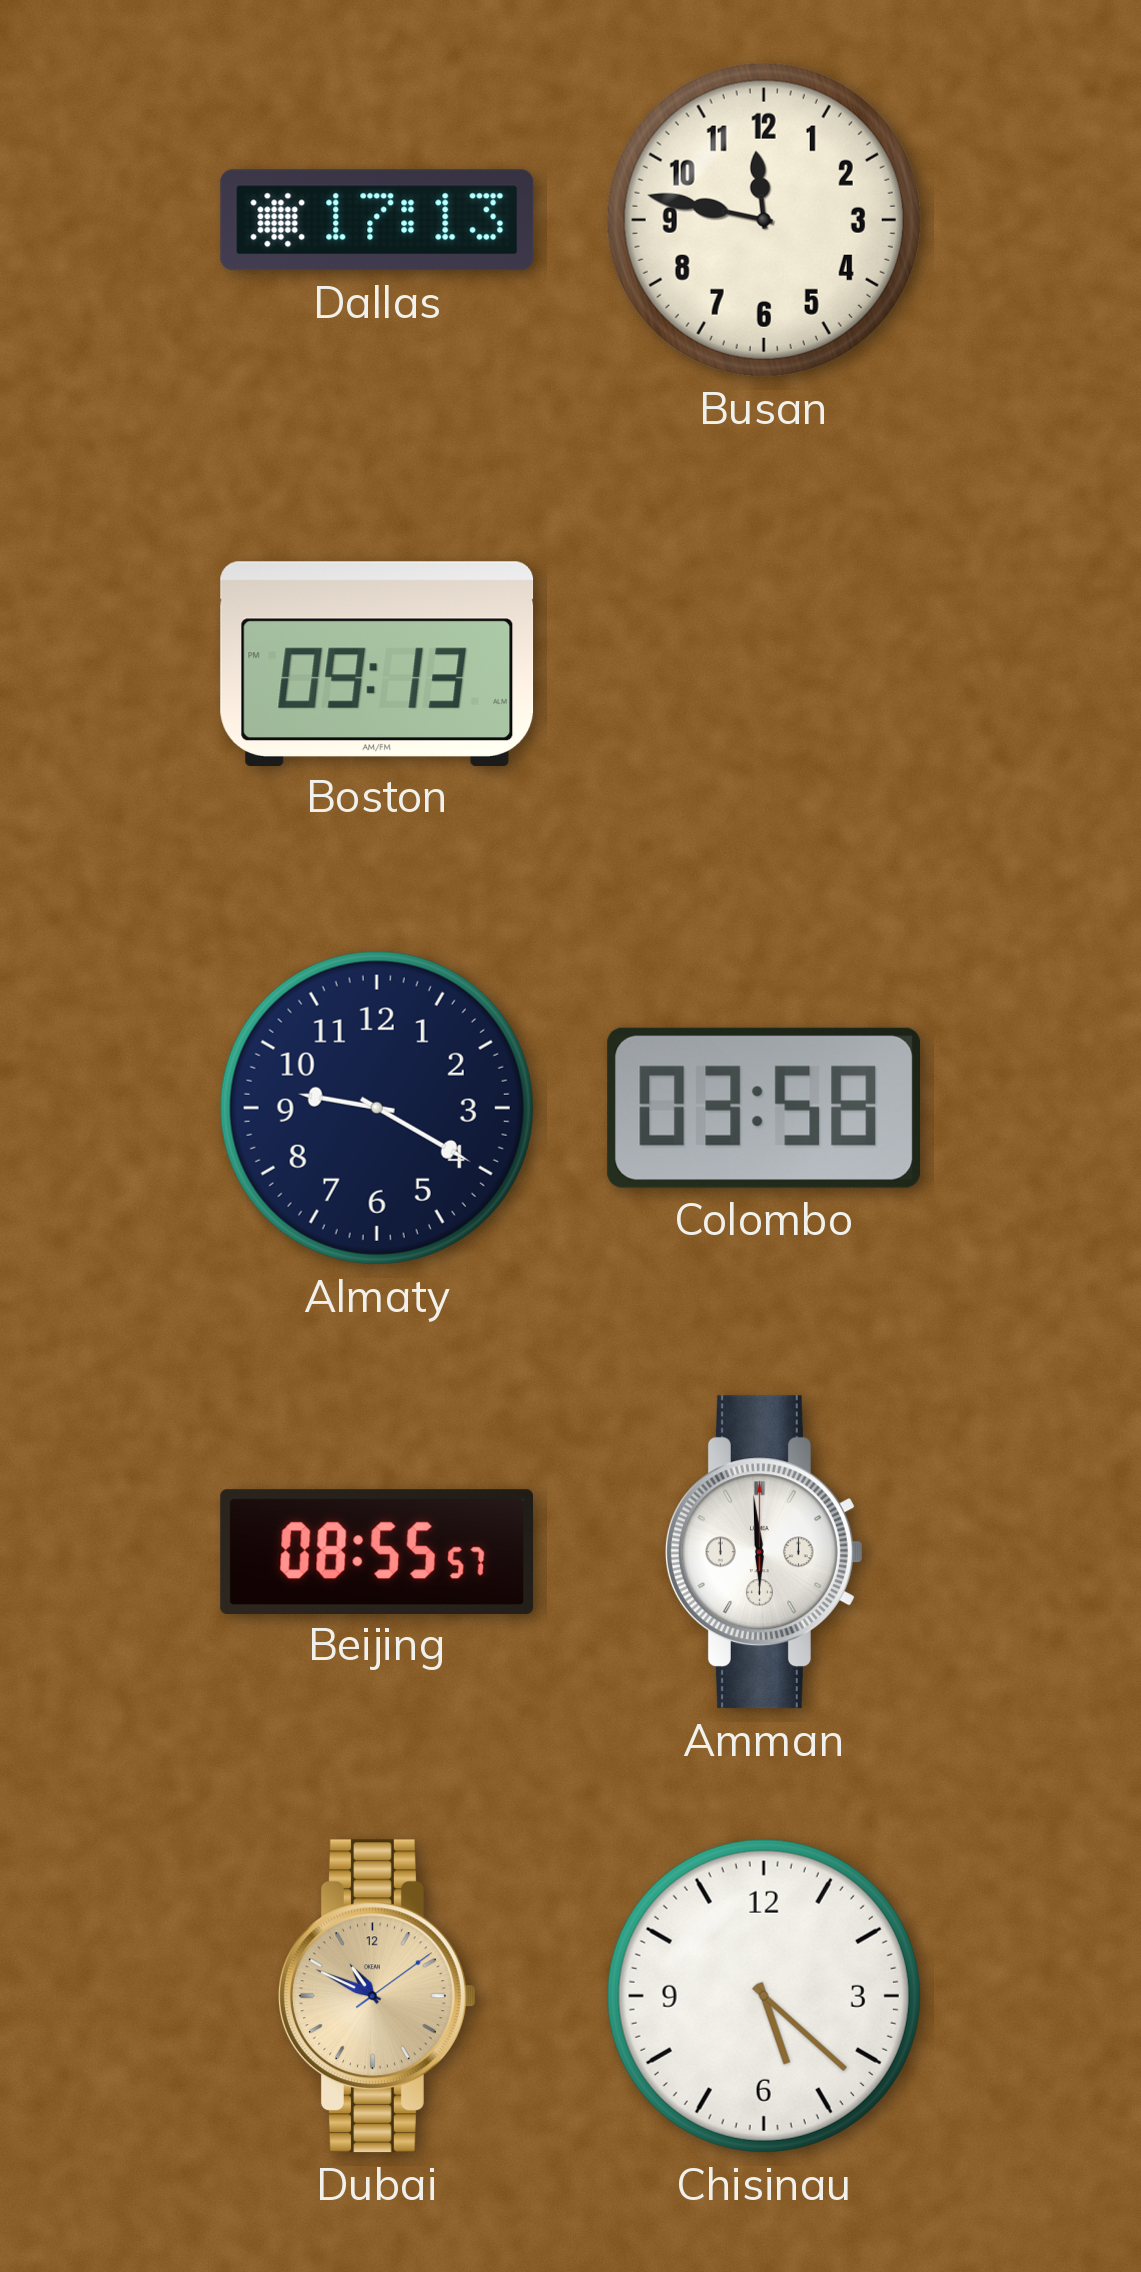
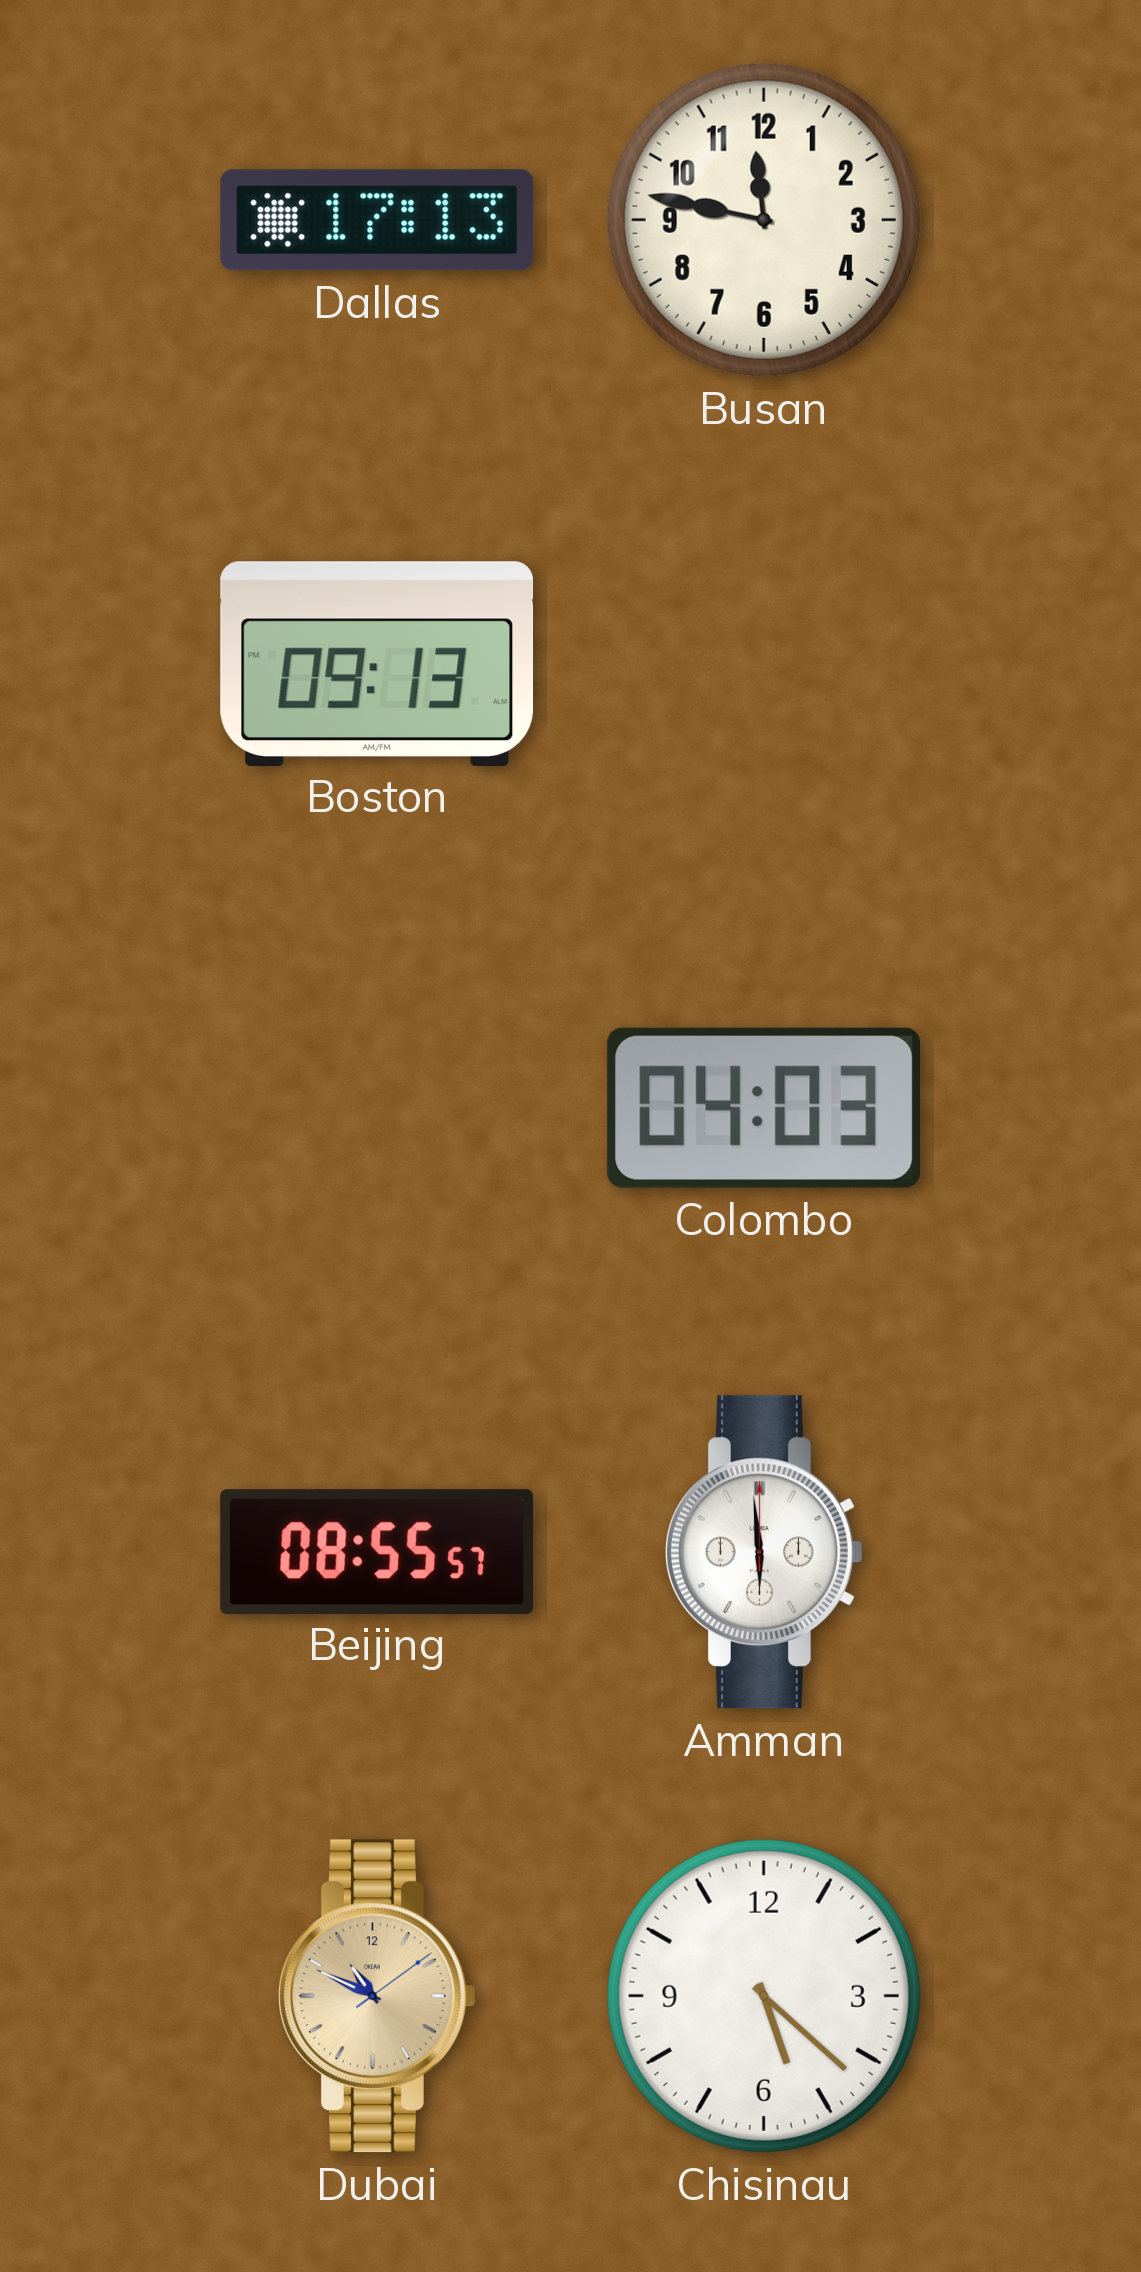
Almaty: 9:20 -> none
Colombo: 03:58 -> 04:03
